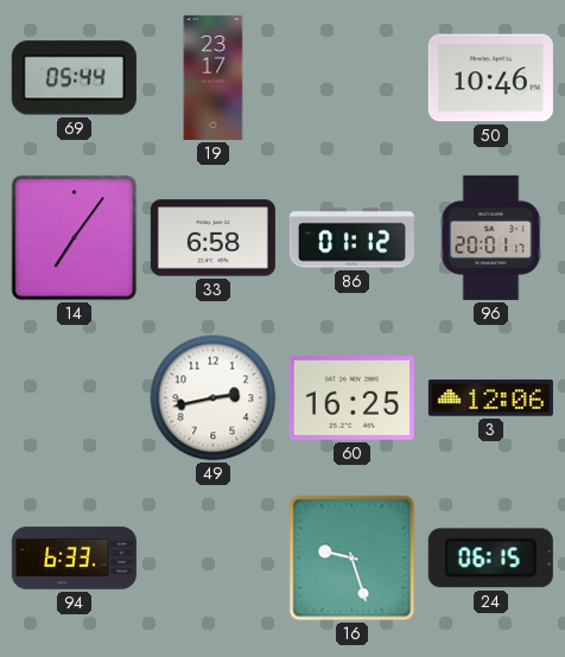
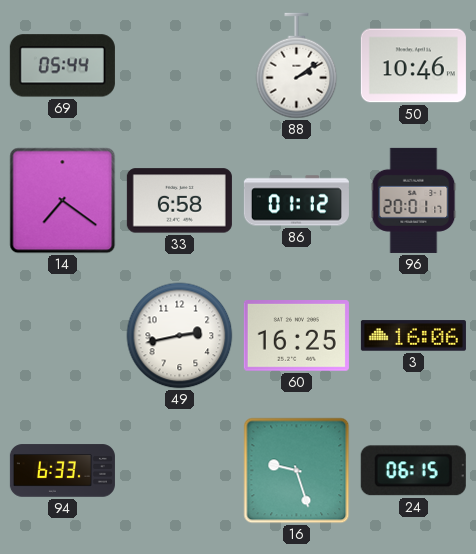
19: 23:17 -> none
88: none -> 2:09
14: 7:06 -> 7:21
3: 12:06 -> 16:06
